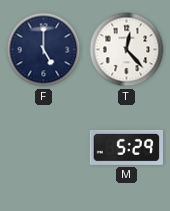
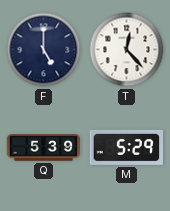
Q: none -> 5:39
